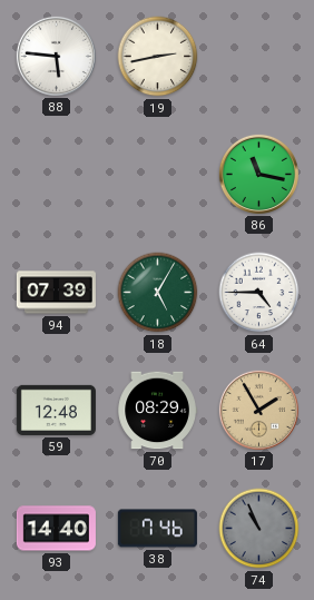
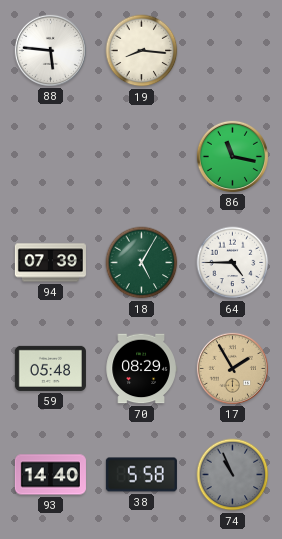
19: 2:43 -> 8:16
59: 12:48 -> 05:48
38: 7:46 -> 5:58
